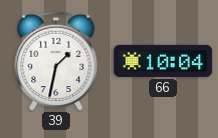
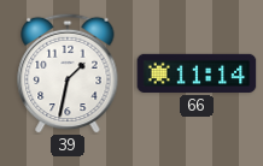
66: 10:04 -> 11:14
